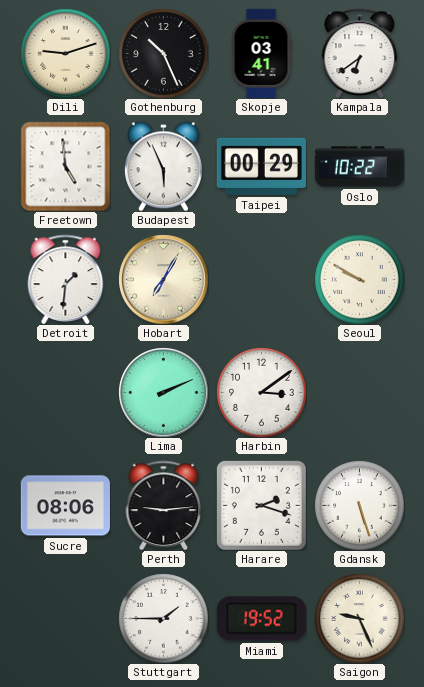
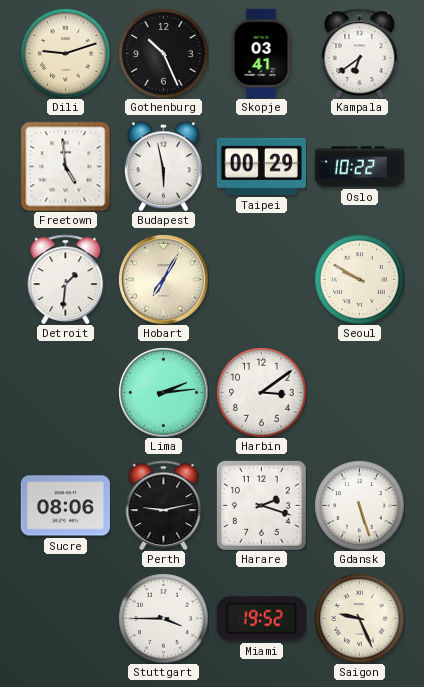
Budapest: 5:56 -> 5:58
Lima: 2:11 -> 2:14
Perth: 9:14 -> 9:13
Stuttgart: 1:45 -> 3:45
